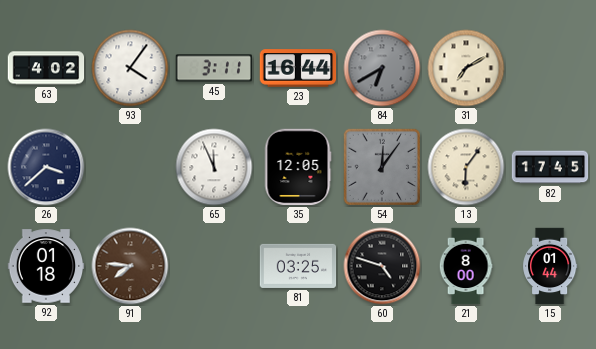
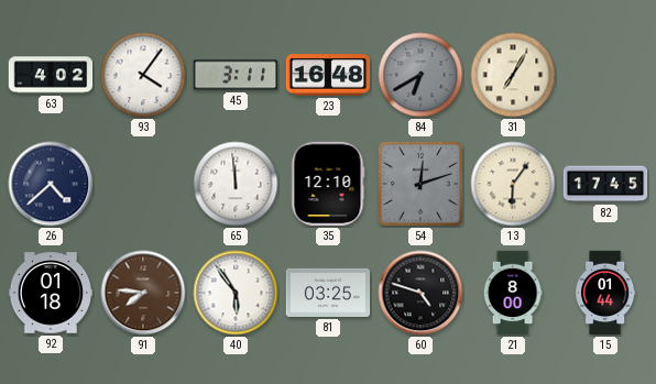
23: 16:44 -> 16:48
31: 7:10 -> 7:05
26: 3:38 -> 4:38
65: 11:56 -> 11:59
35: 12:05 -> 12:10
54: 12:06 -> 12:12
40: none -> 5:54
